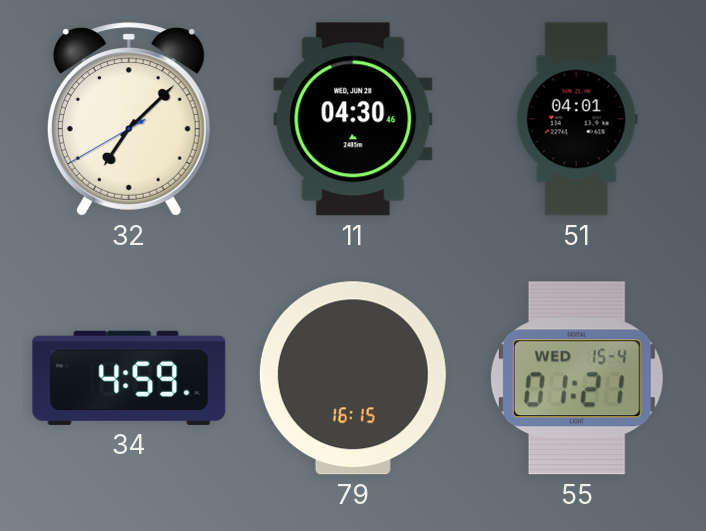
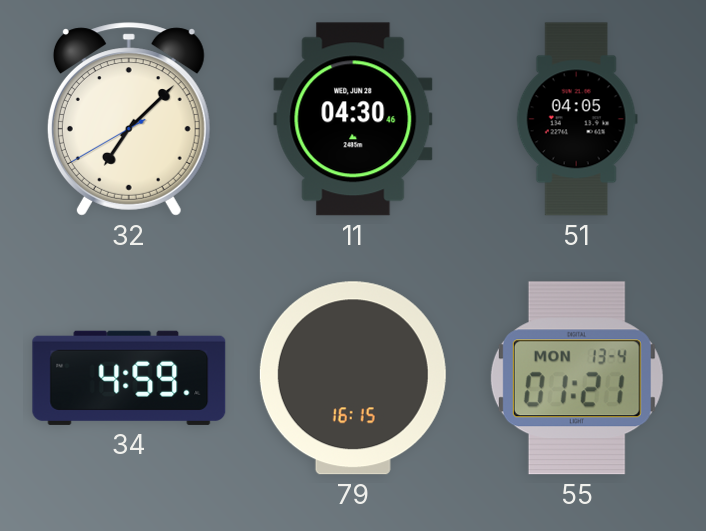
51: 04:01 -> 04:05
55 date: WED 15-4 -> MON 13-4
